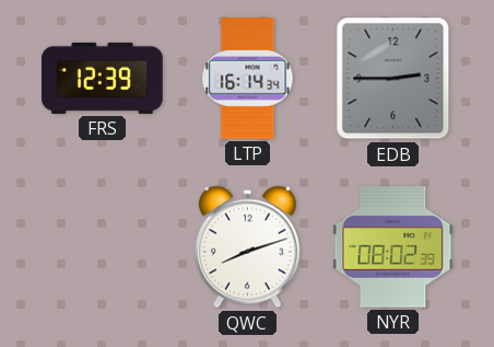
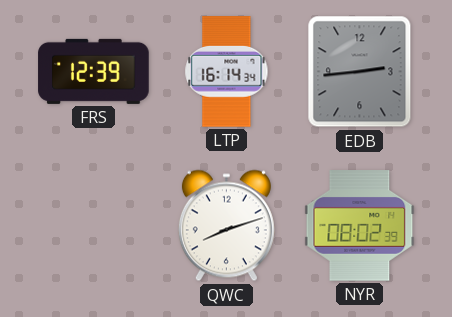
EDB: 2:45 -> 2:44
